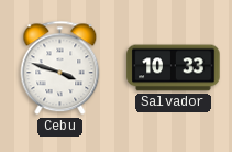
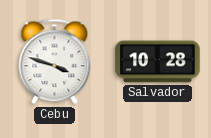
Salvador: 10:33 -> 10:28
